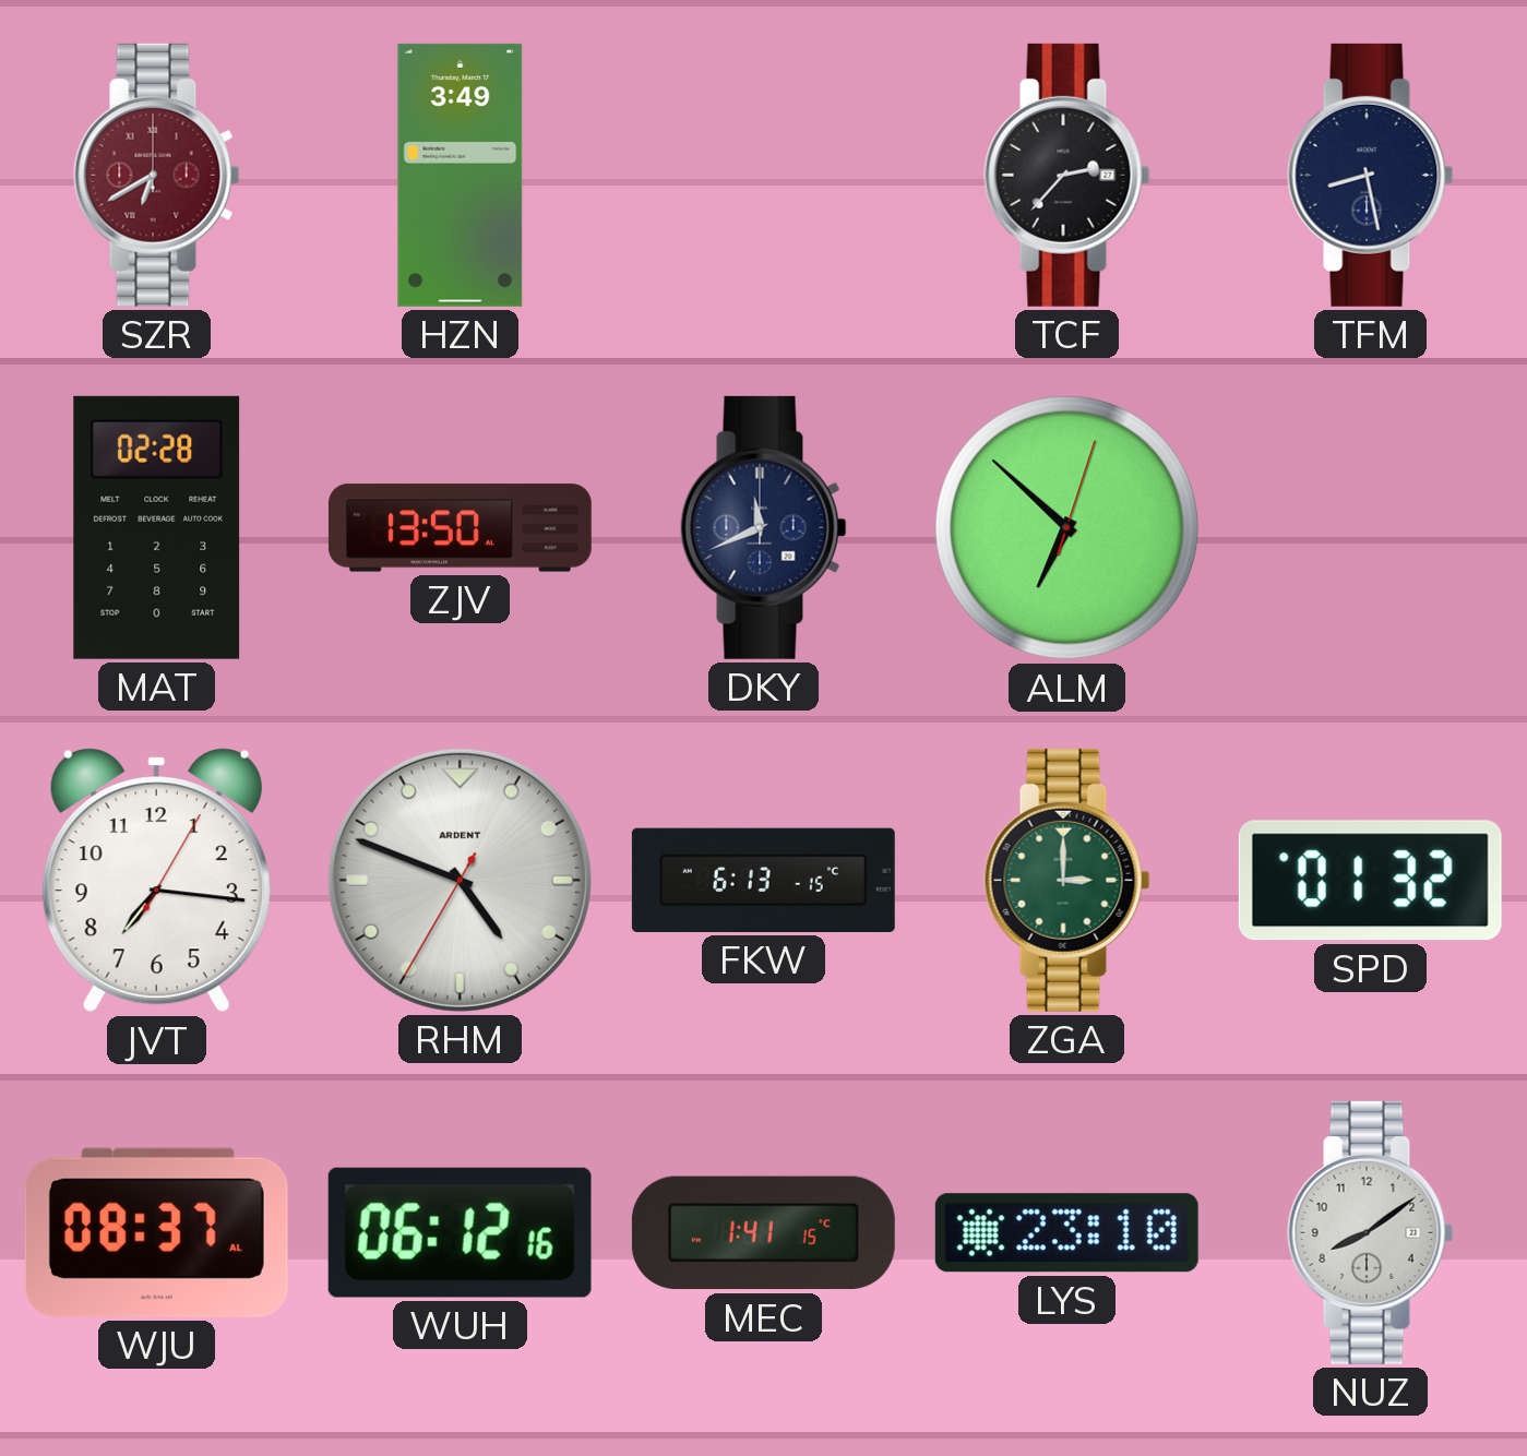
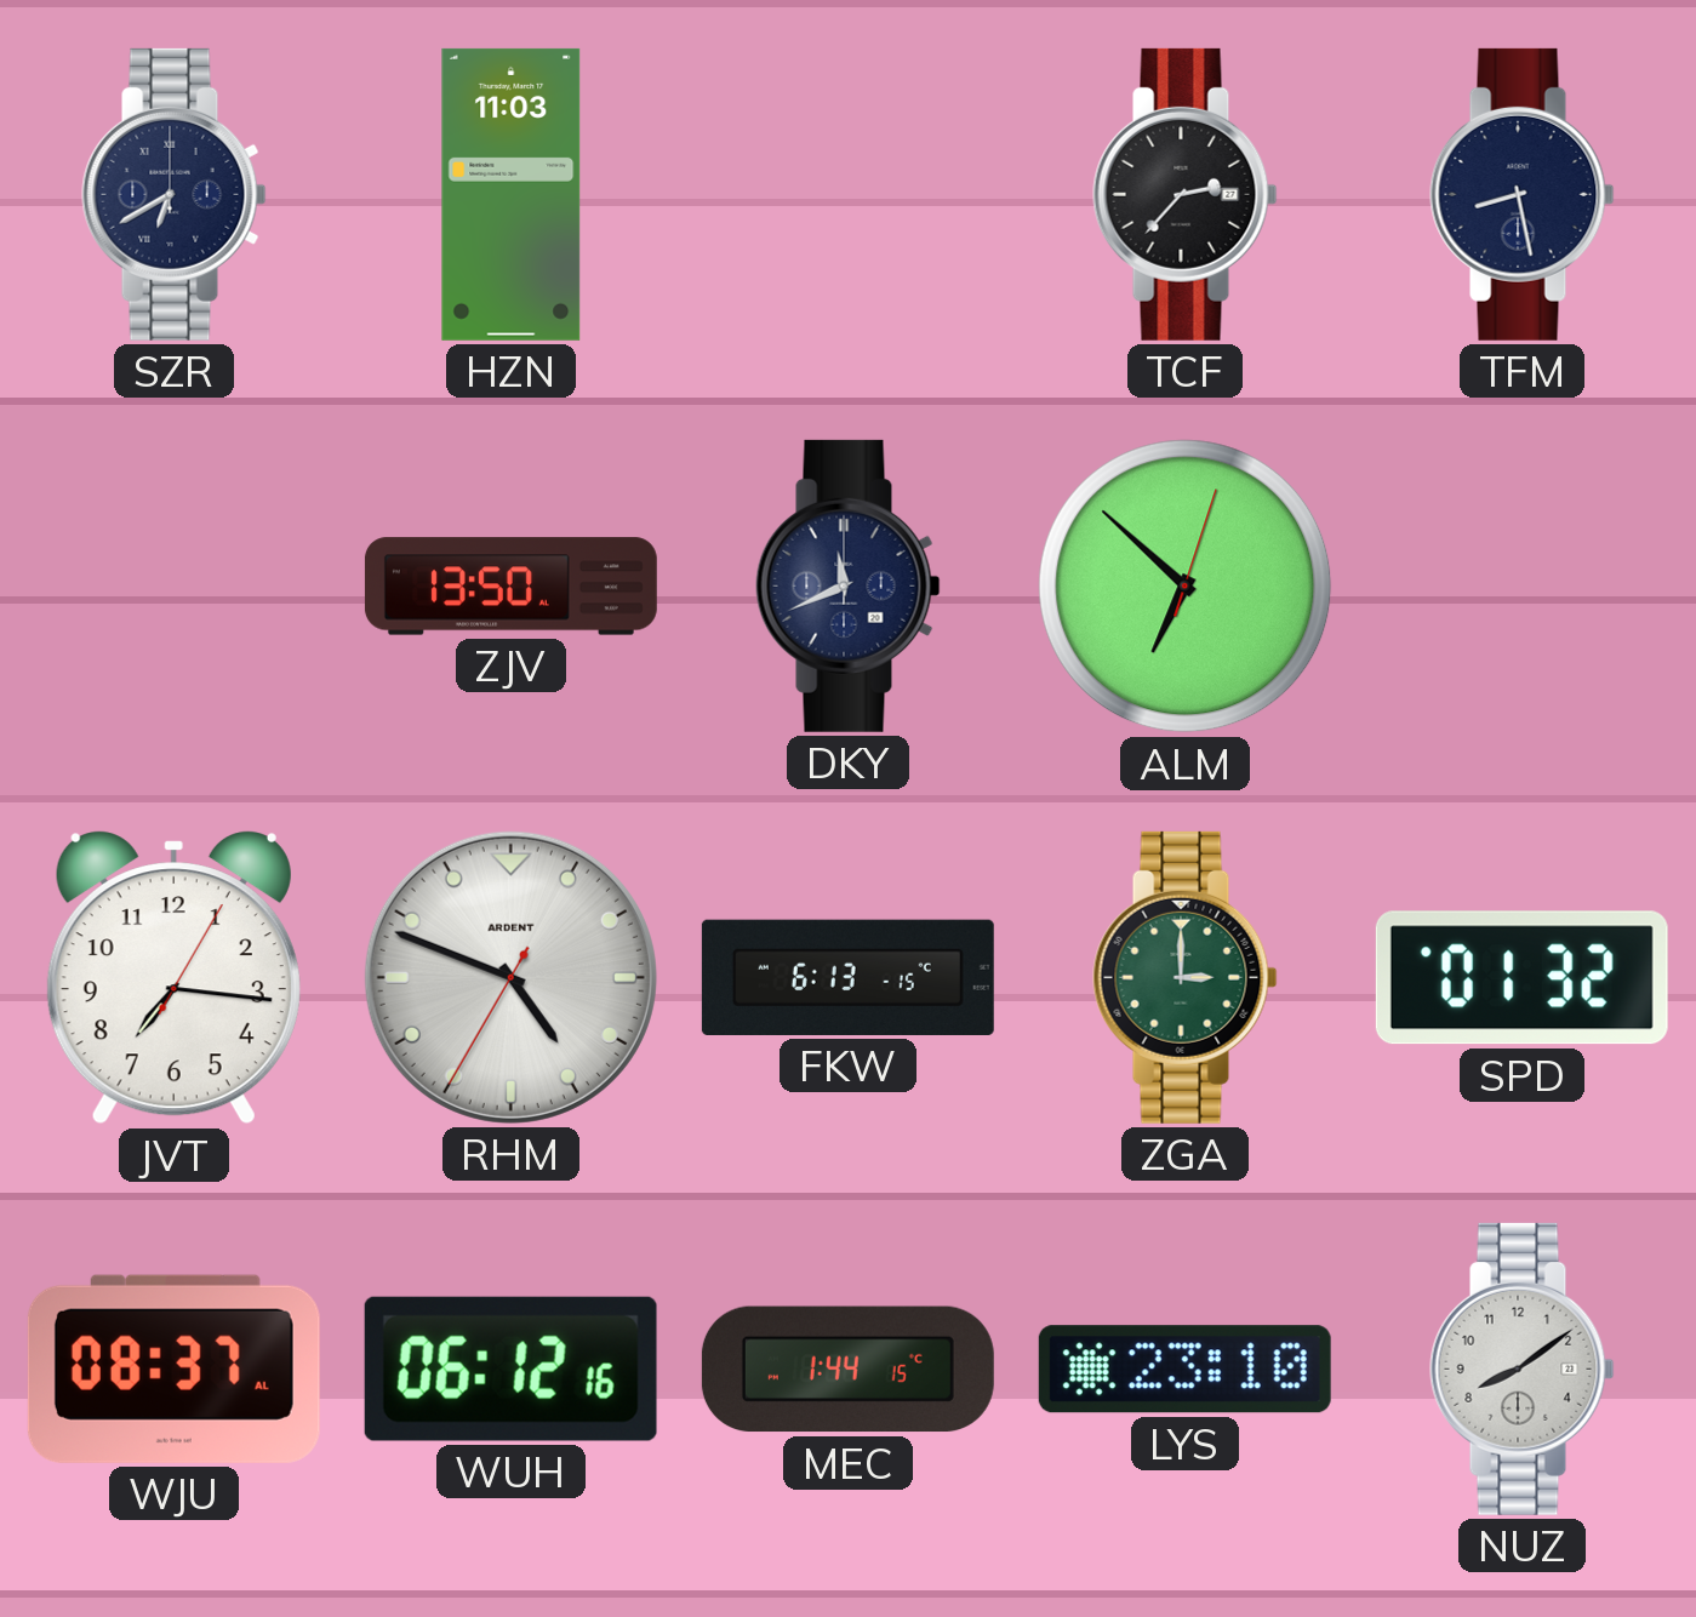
SZR dial: burgundy -> navy
HZN: 3:49 -> 11:03
MAT: 02:28 -> none
MEC: 1:41 -> 1:44
